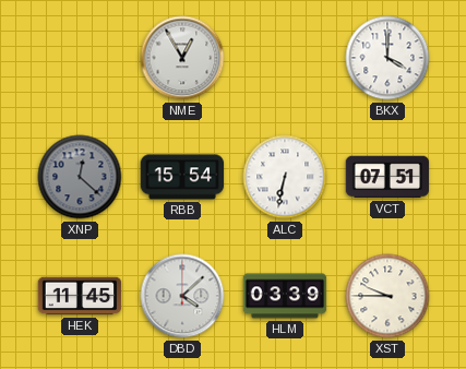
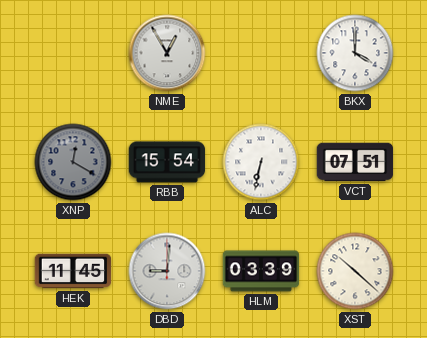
XNP: 12:22 -> 12:20
DBD: 4:08 -> 9:01
XST: 9:45 -> 10:22
